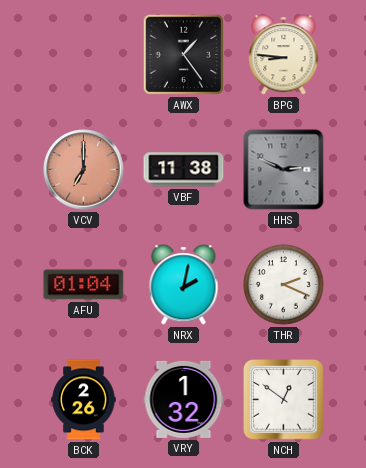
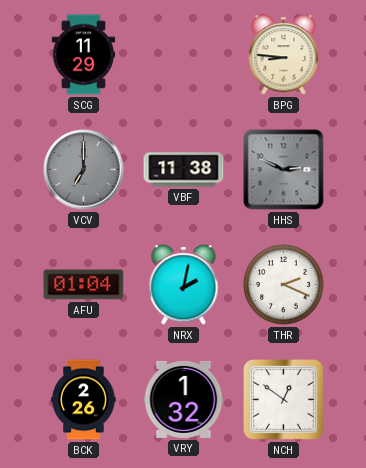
SCG: none -> 11:29
AWX: 1:24 -> none
VCV dial: salmon -> grey
